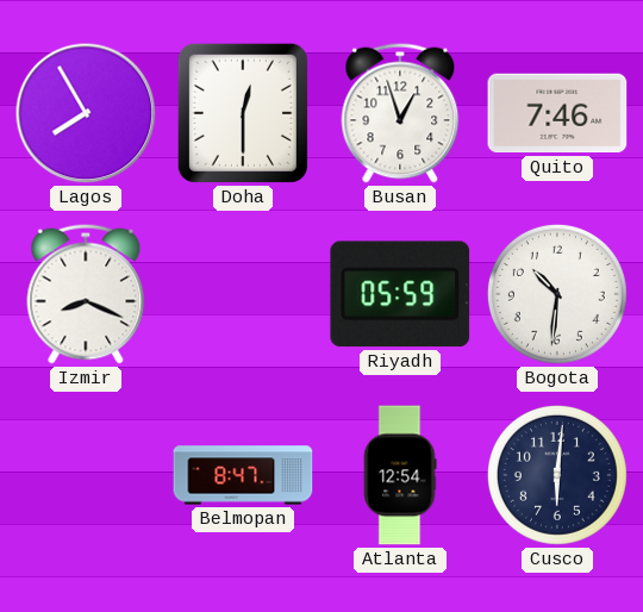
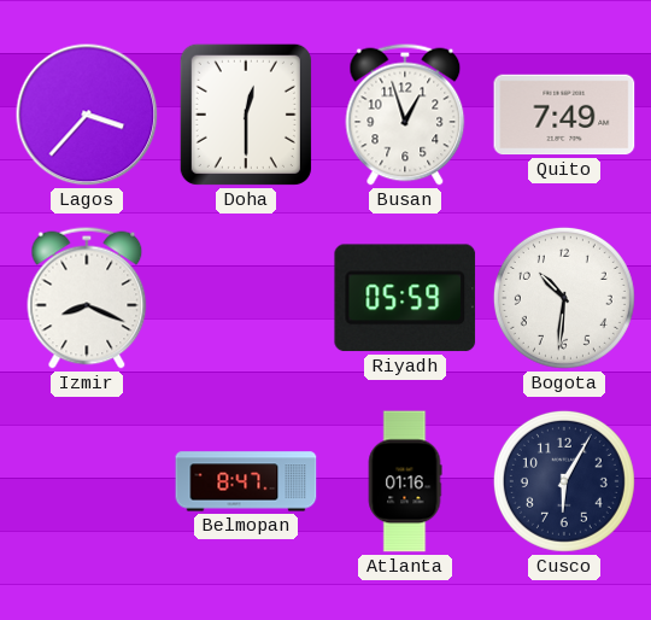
Lagos: 7:55 -> 3:37
Quito: 7:46 -> 7:49
Atlanta: 12:54 -> 01:16
Cusco: 6:01 -> 6:05
